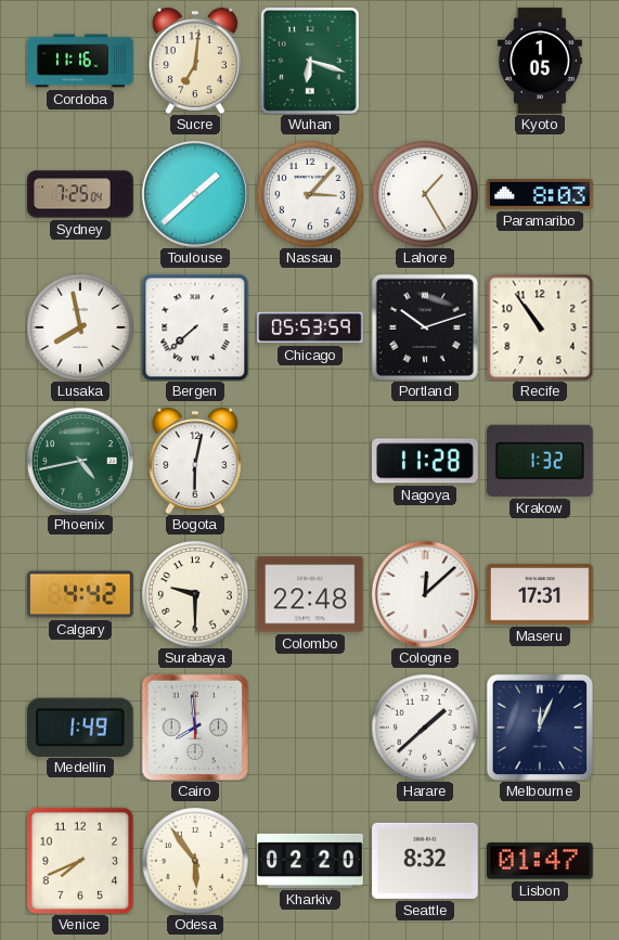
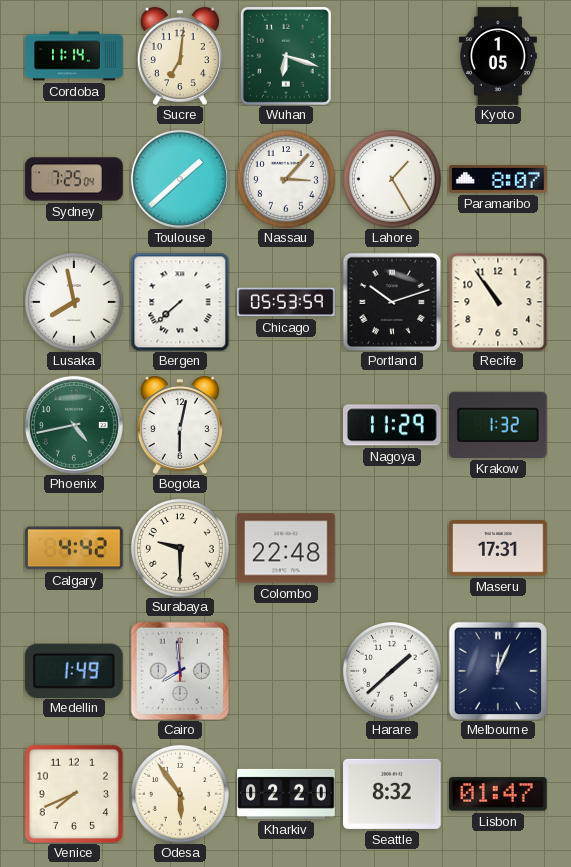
Cordoba: 11:16 -> 11:14
Paramaribo: 8:03 -> 8:07
Nagoya: 11:28 -> 11:29
Cologne: 12:08 -> none
